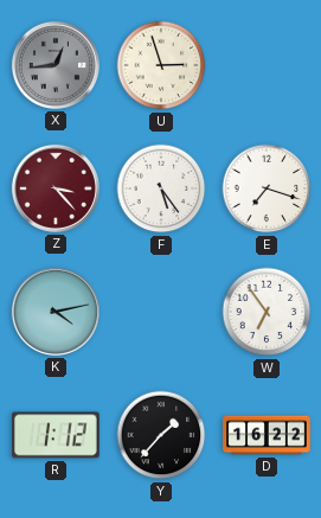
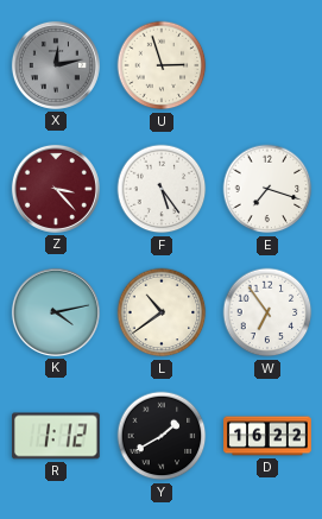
X: 12:44 -> 12:13
L: none -> 10:39
Y: 1:37 -> 1:40
